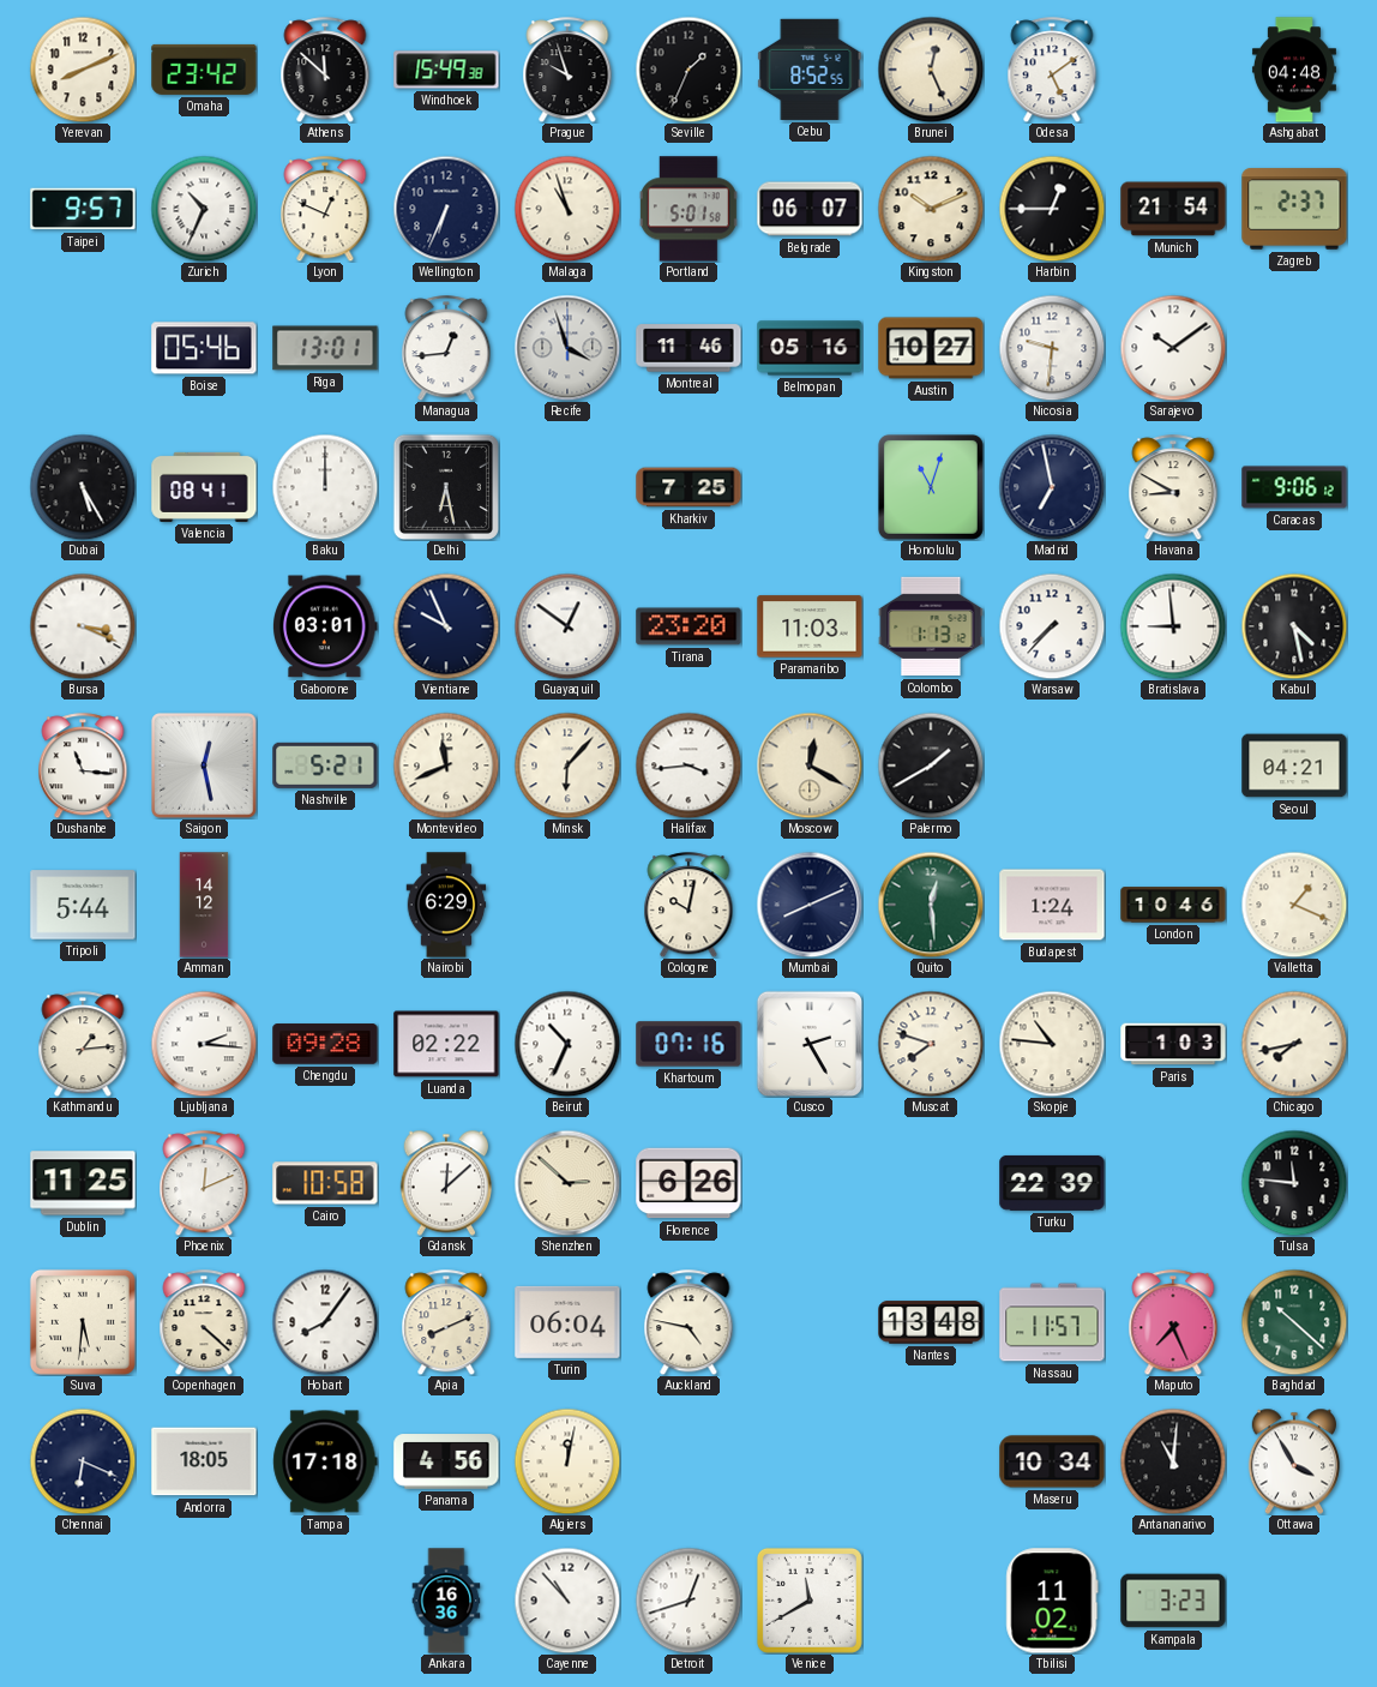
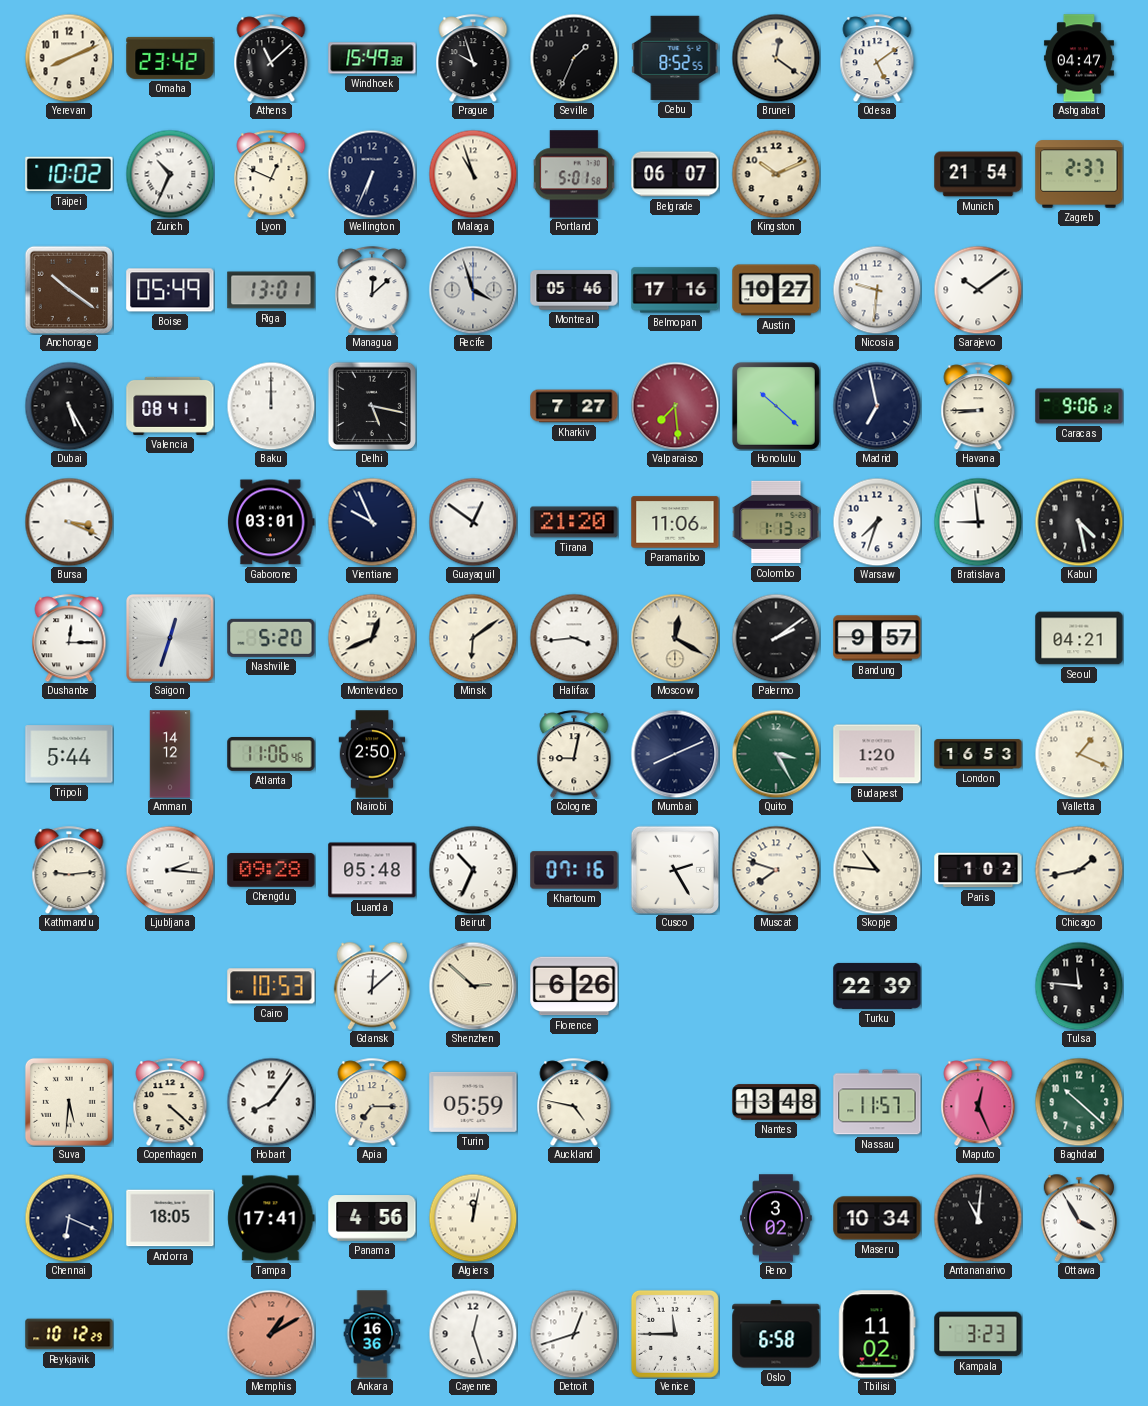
Athens: 11:52 -> 11:08
Brunei: 12:26 -> 12:21
Ashgabat: 04:48 -> 04:47
Taipei: 9:57 -> 10:02
Harbin: 12:45 -> none
Anchorage: none -> 10:21
Boise: 05:46 -> 05:49
Managua: 12:44 -> 12:08
Montreal: 11:46 -> 05:46
Belmopan: 05:16 -> 17:16
Delhi: 6:28 -> 5:17
Kharkiv: 7:25 -> 7:27
Valparaiso: none -> 7:29
Honolulu: 11:03 -> 10:22
Havana: 8:50 -> 8:45
Tirana: 23:20 -> 21:20
Paramaribo: 11:03 -> 11:06
Warsaw: 7:37 -> 7:33
Dushanbe: 11:16 -> 12:15
Saigon: 12:28 -> 12:33
Nashville: 5:21 -> 5:20
Montevideo: 11:41 -> 12:41
Minsk: 6:07 -> 6:09
Palermo: 1:40 -> 2:09
Bandung: none -> 9:57
Atlanta: none -> 11:06
Nairobi: 6:29 -> 2:50
Cologne: 10:02 -> 9:02
Quito: 12:29 -> 3:25
Budapest: 1:24 -> 1:20
London: 10:46 -> 16:53
Kathmandu: 1:14 -> 9:14
Luanda: 02:22 -> 05:48
Paris: 1:03 -> 1:02
Chicago: 7:43 -> 1:43
Dublin: 11:25 -> none
Phoenix: 12:11 -> none
Cairo: 10:58 -> 10:53
Apia: 8:11 -> 7:15
Turin: 06:04 -> 05:59
Maputo: 7:26 -> 12:26
Tampa: 17:18 -> 17:41
Reno: none -> 3:02
Reykjavik: none -> 10:12
Memphis: none -> 1:10
Cayenne: 10:53 -> 12:27
Venice: 11:40 -> 11:45
Oslo: none -> 6:58
